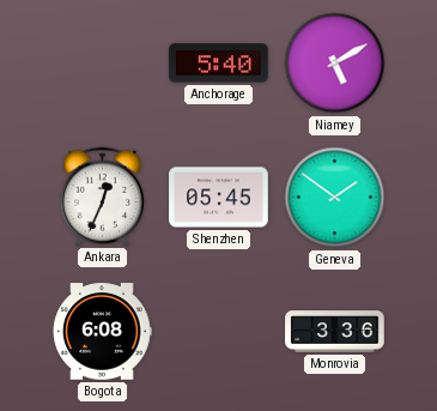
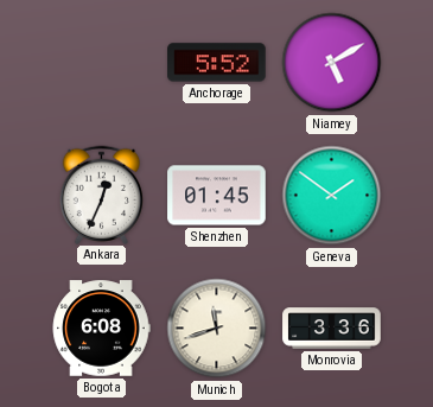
Anchorage: 5:40 -> 5:52
Shenzhen: 05:45 -> 01:45
Munich: none -> 11:42
